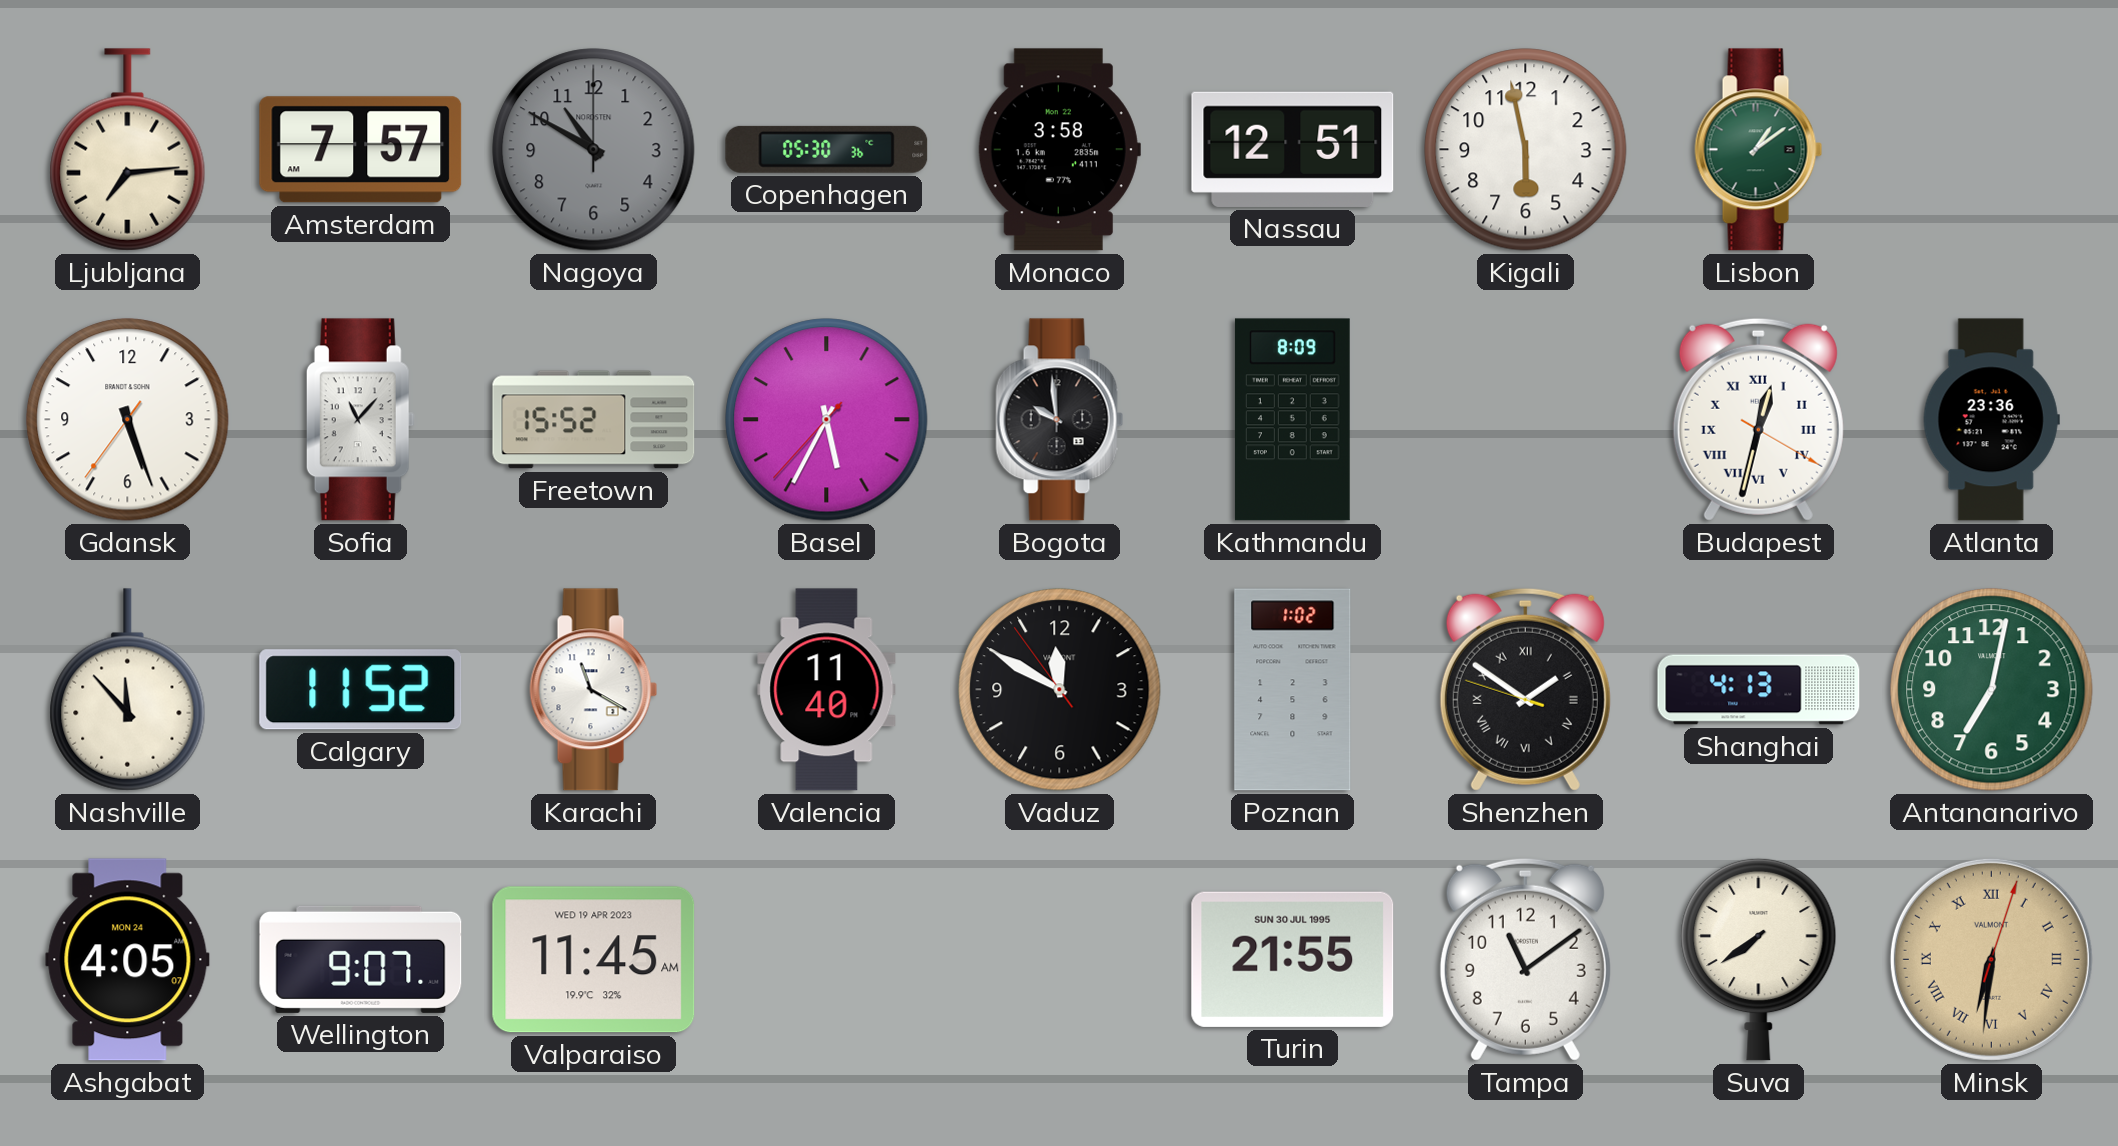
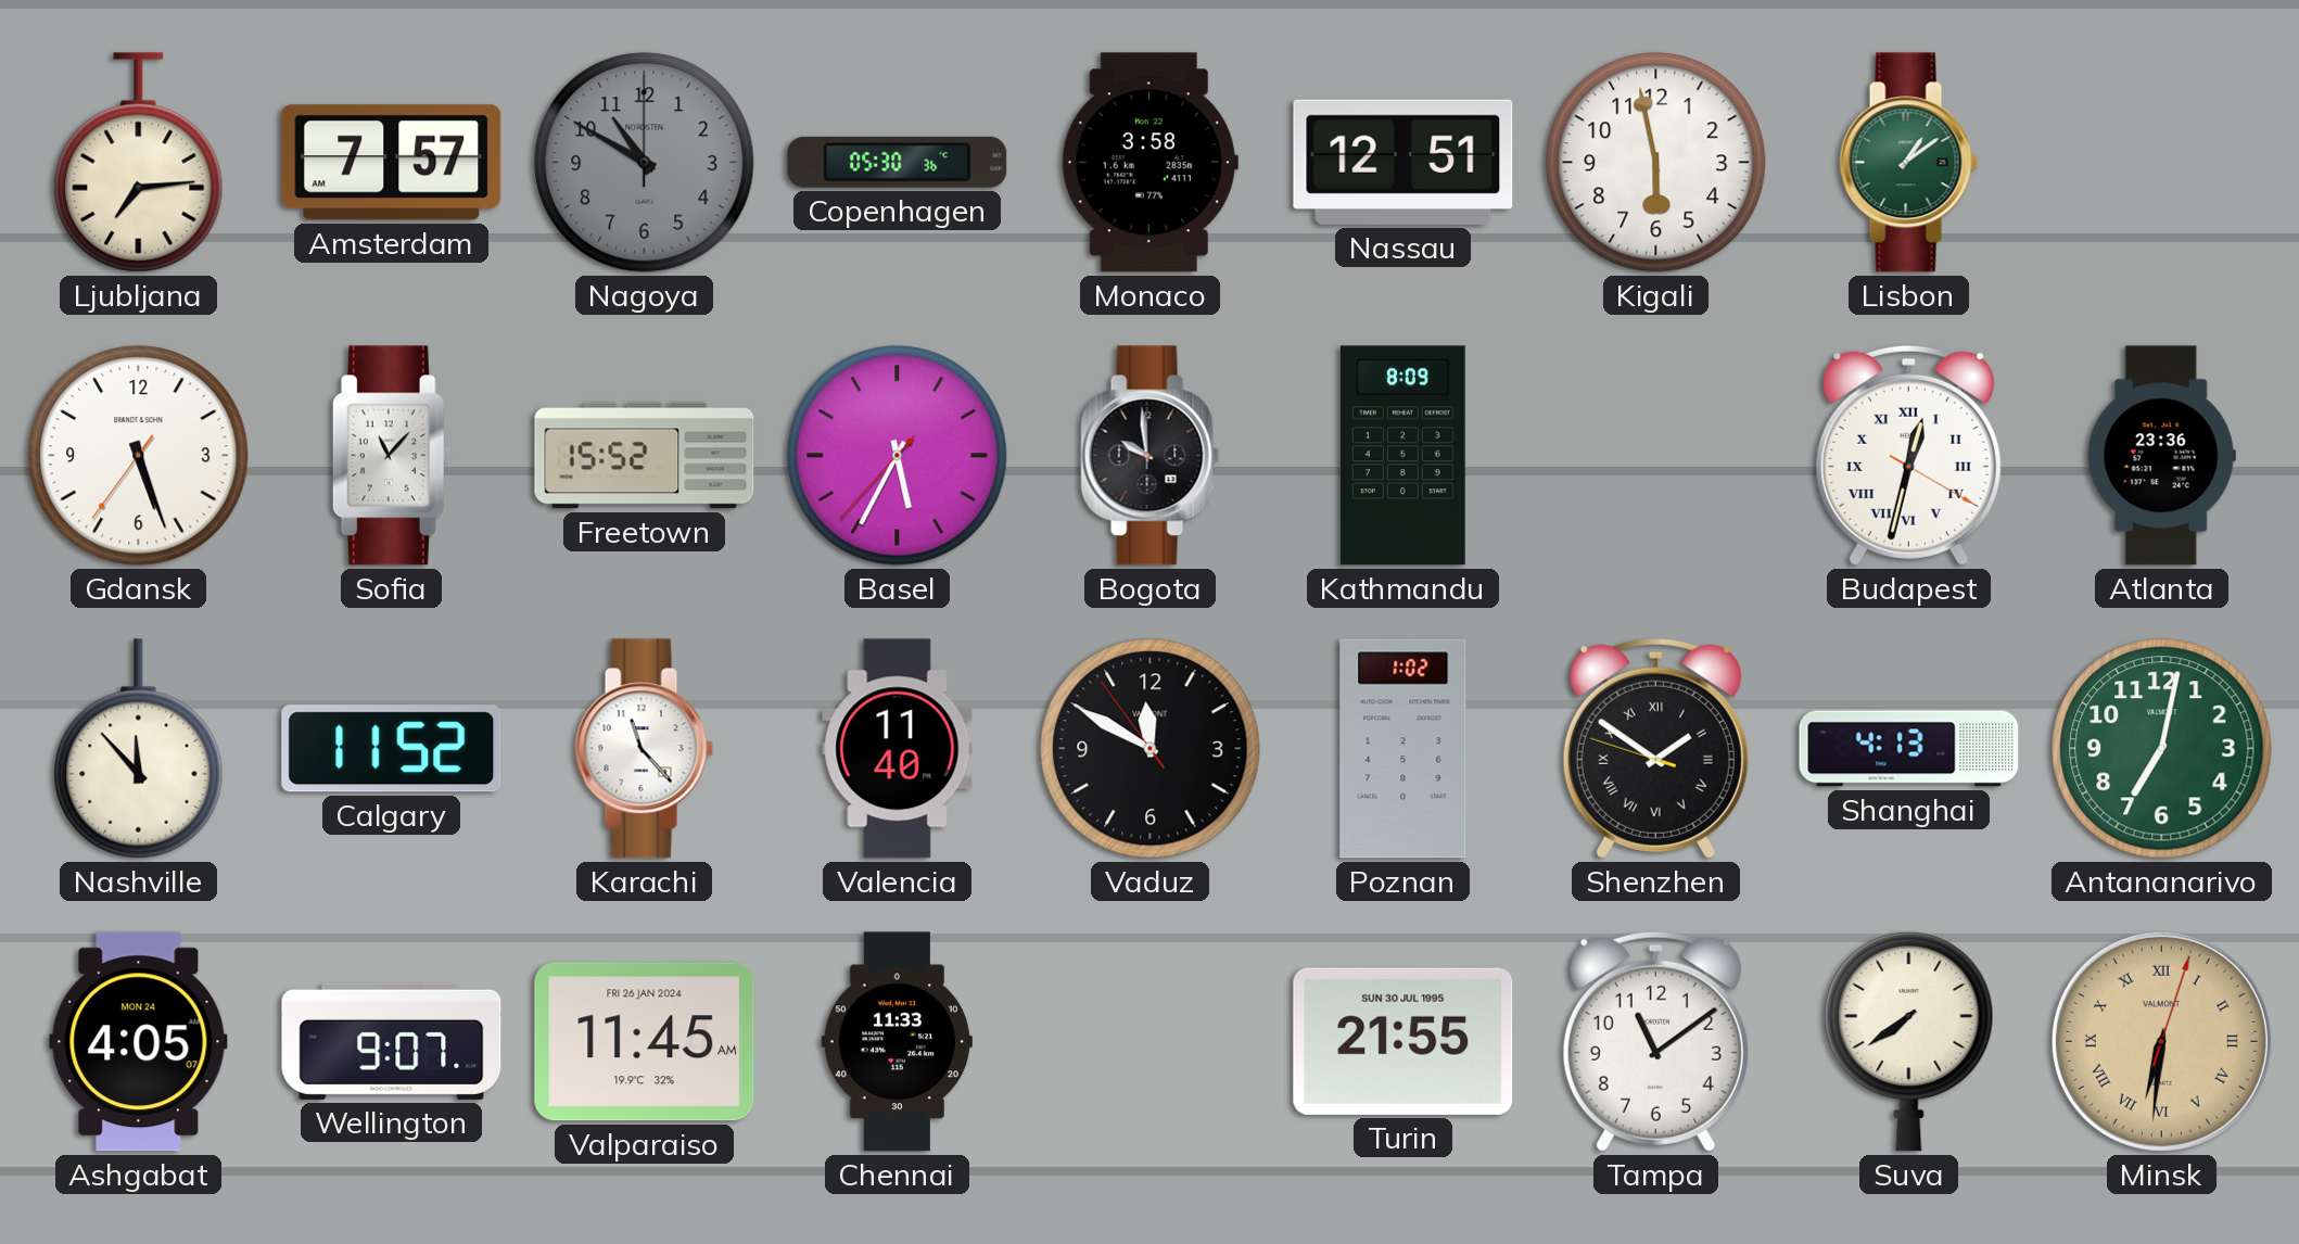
Karachi: 11:20 -> 11:23
Valparaiso date: WED 19 APR 2023 -> FRI 26 JAN 2024
Chennai: none -> 11:33
